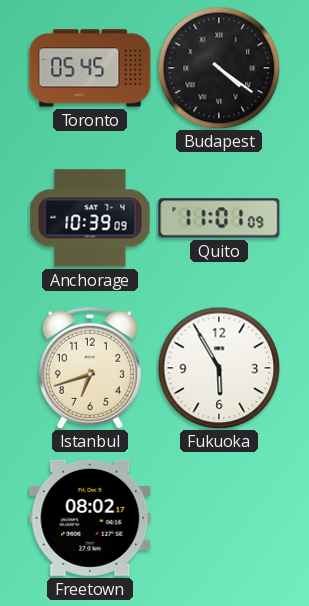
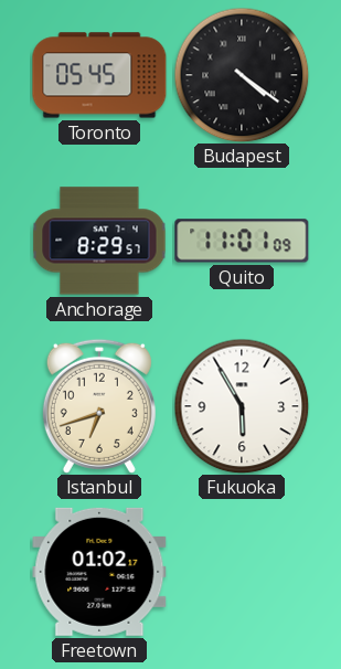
Anchorage: 10:39 -> 8:29
Freetown: 08:02 -> 01:02
